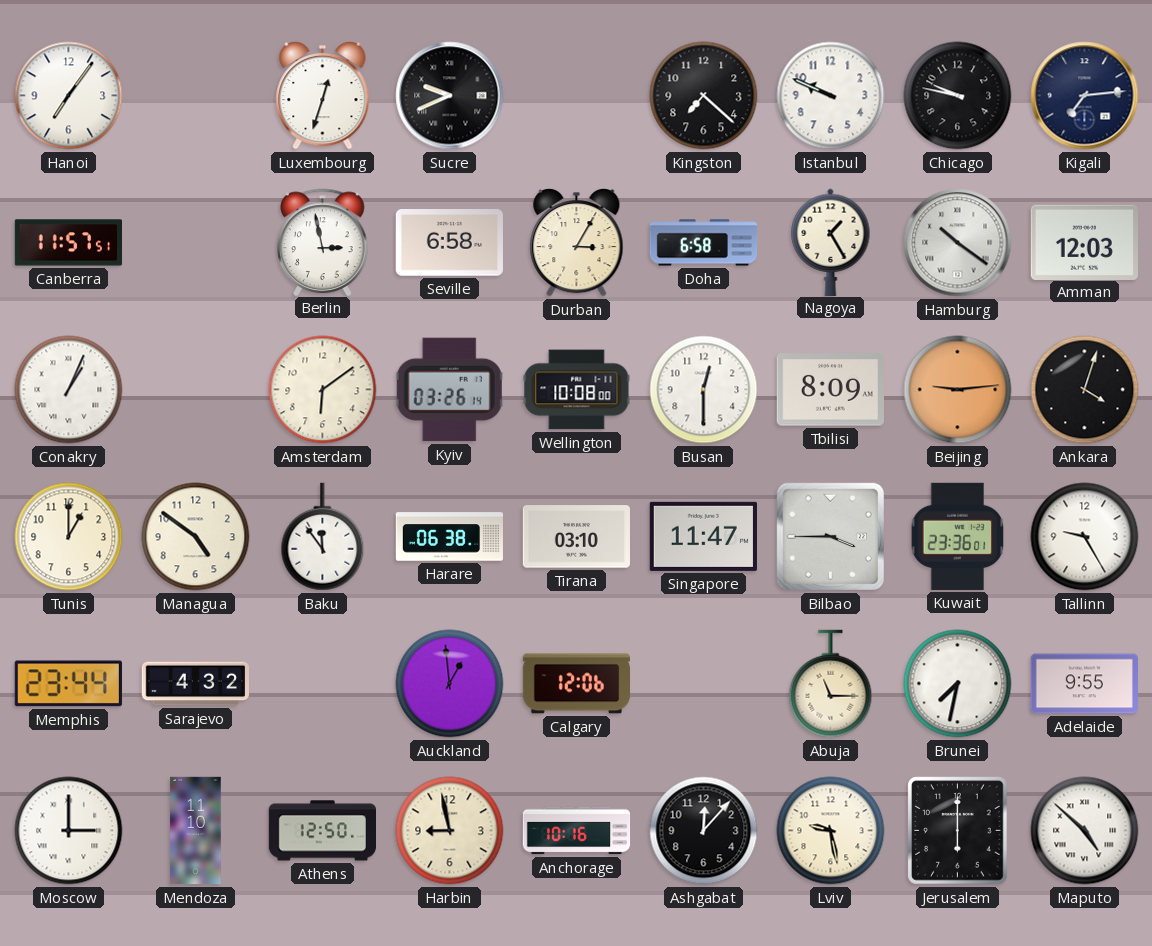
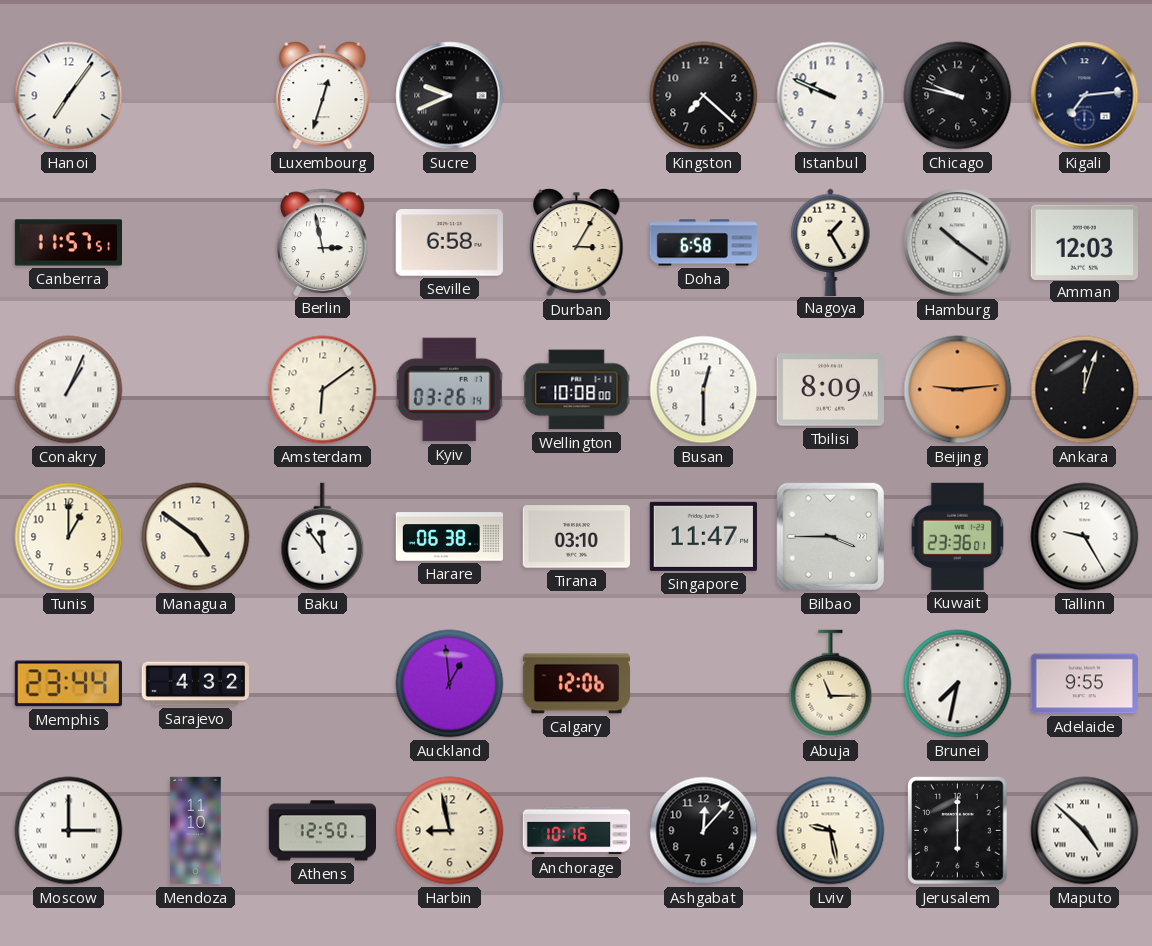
Ankara: 4:03 -> 12:03
